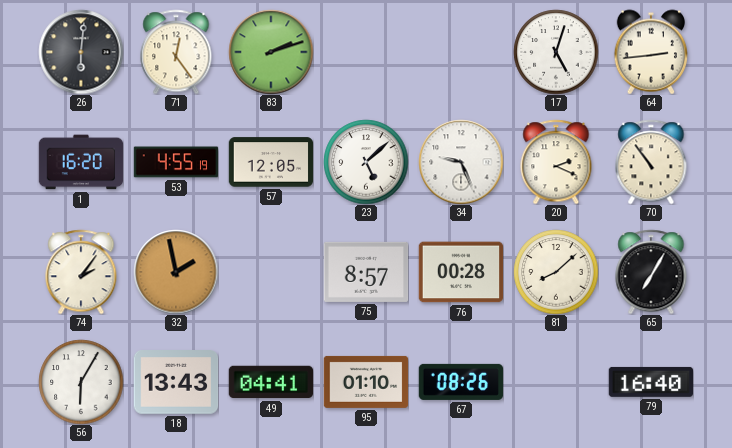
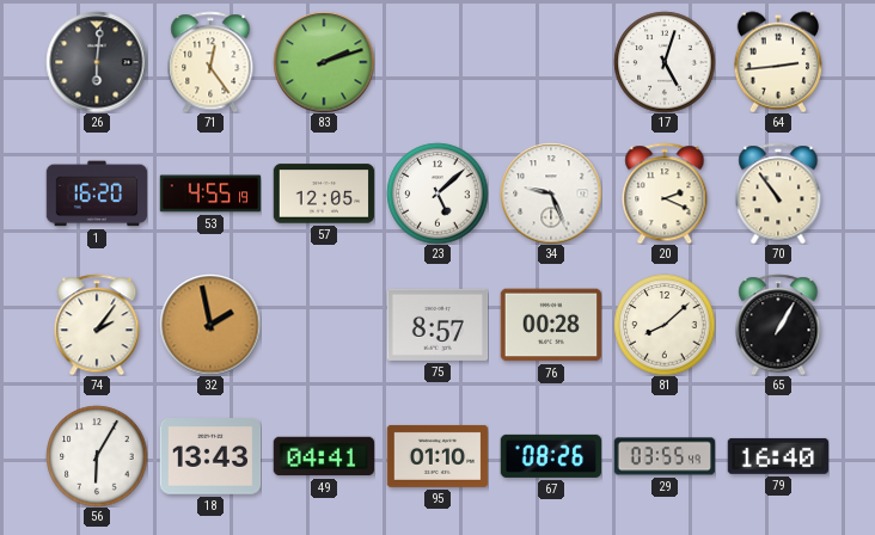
65: 7:05 -> 1:05
29: none -> 03:55
